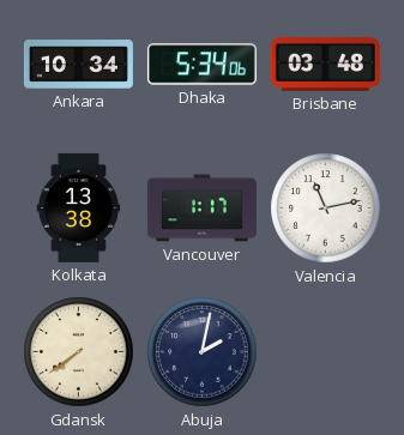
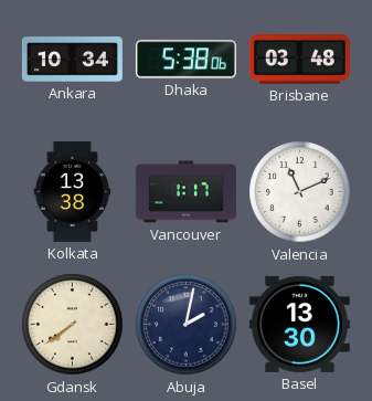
Dhaka: 5:34 -> 5:38
Valencia: 11:13 -> 11:11
Basel: none -> 13:30
